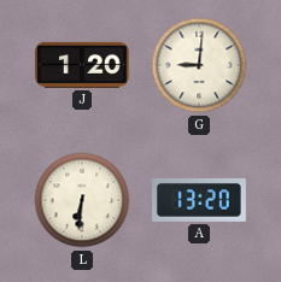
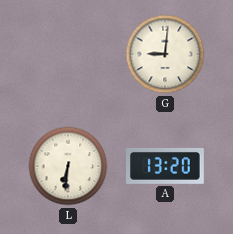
J: 1:20 -> none
